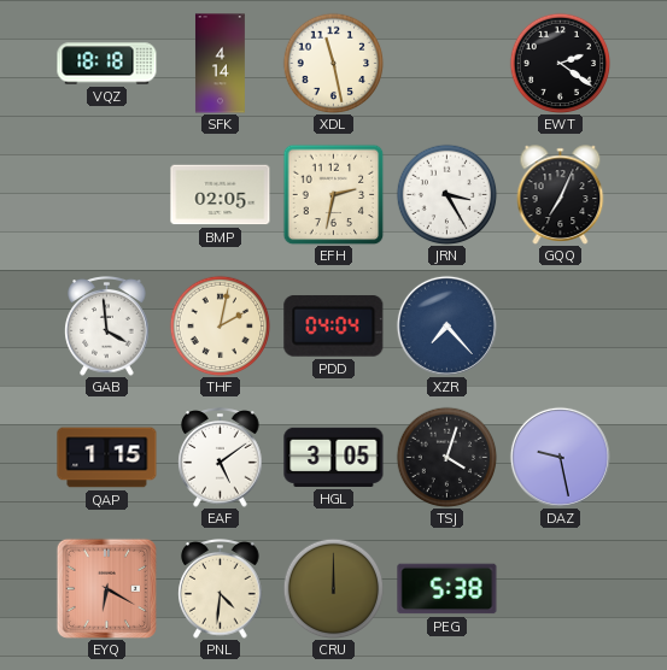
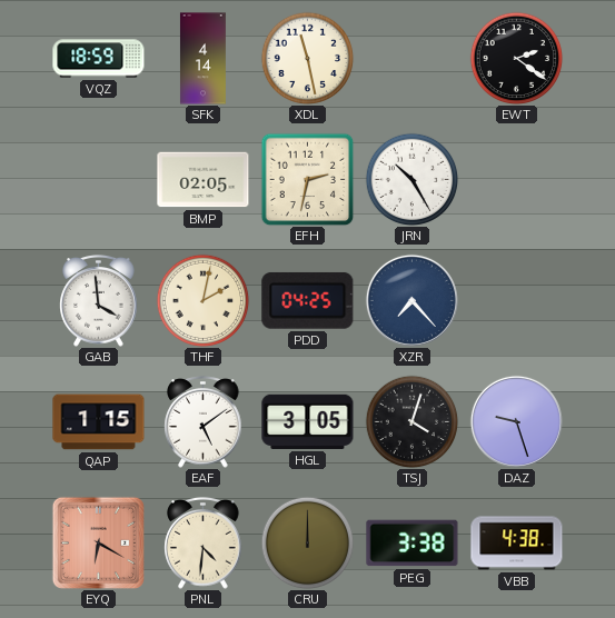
VQZ: 18:18 -> 18:59
JRN: 3:25 -> 10:25
GQQ: 7:04 -> none
PDD: 04:04 -> 04:25
DAZ: 9:28 -> 9:27
PEG: 5:38 -> 3:38
VBB: none -> 4:38
